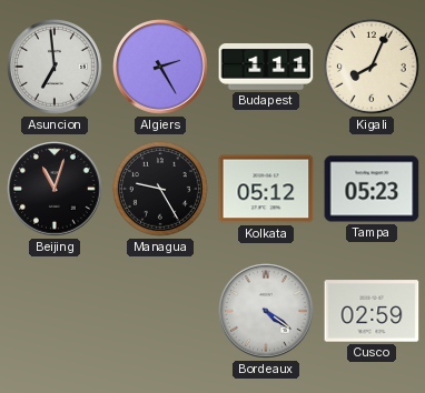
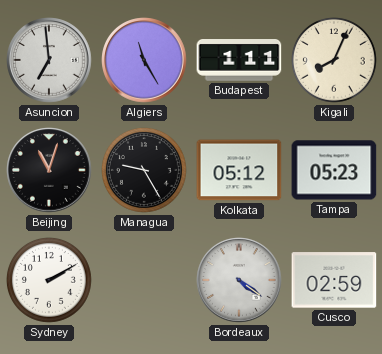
Algiers: 2:25 -> 11:25
Sydney: none -> 2:10
